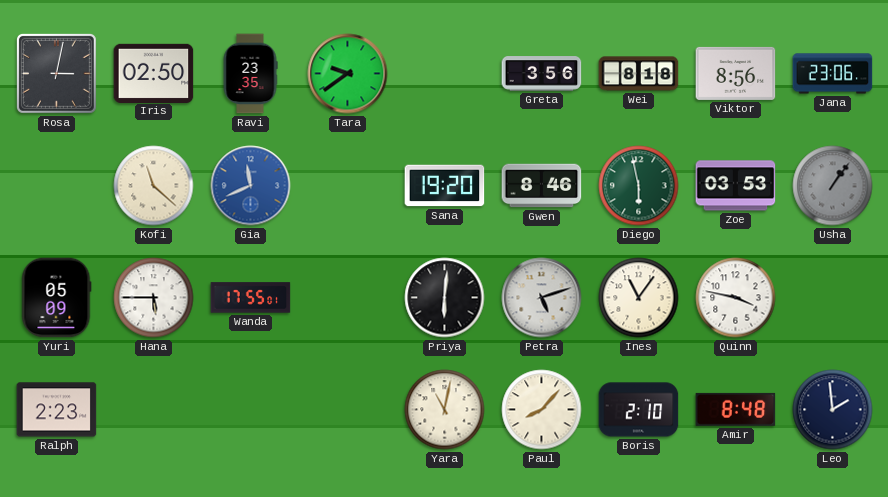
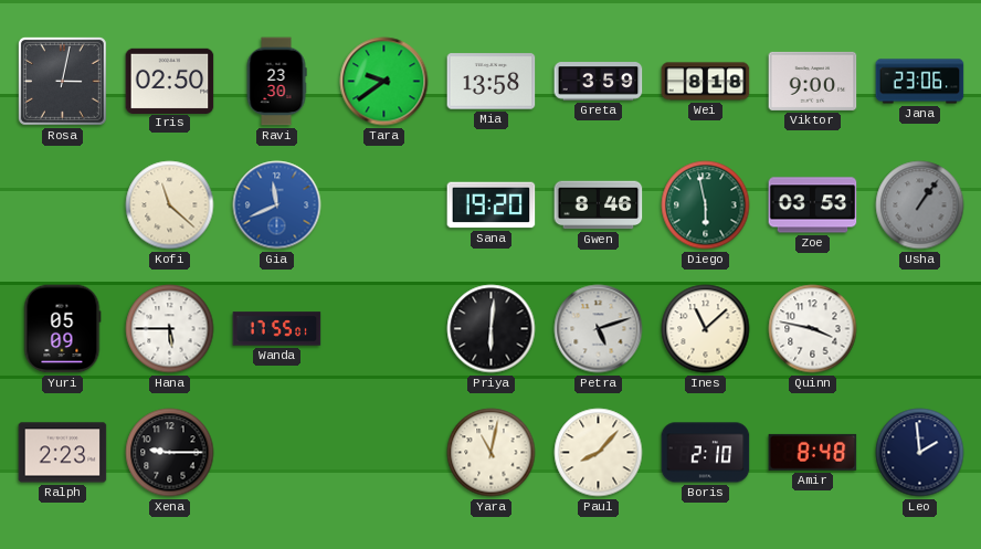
Ravi: 23:35 -> 23:30
Mia: none -> 13:58
Greta: 3:56 -> 3:59
Viktor: 8:56 -> 9:00
Ines: 11:06 -> 11:08
Xena: none -> 9:15
